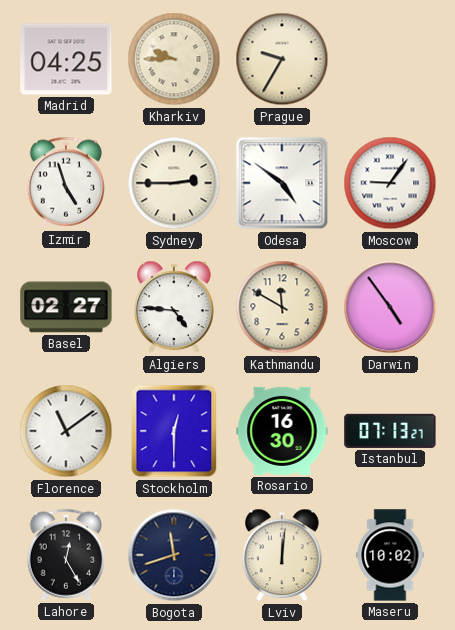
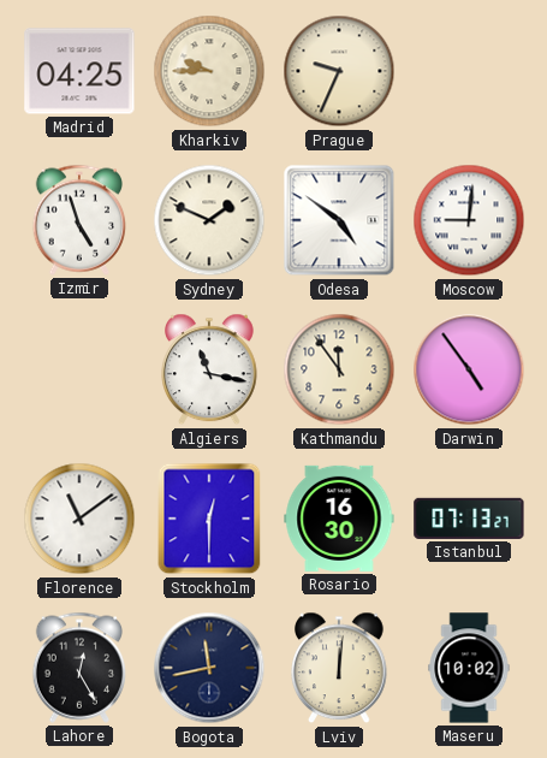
Prague: 9:35 -> 9:34
Sydney: 2:45 -> 1:49
Moscow: 9:06 -> 9:01
Basel: 02:27 -> none
Algiers: 4:46 -> 11:17
Kathmandu: 11:50 -> 11:54
Bogota: 11:42 -> 11:43
